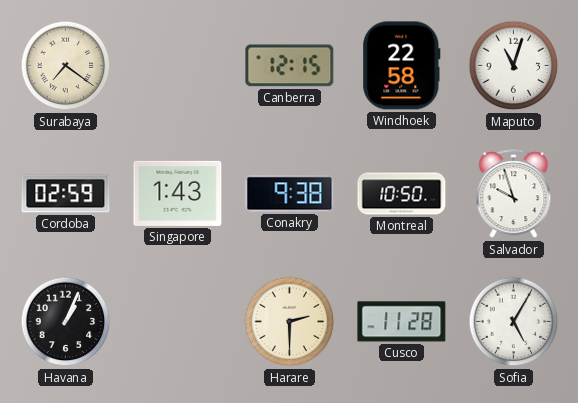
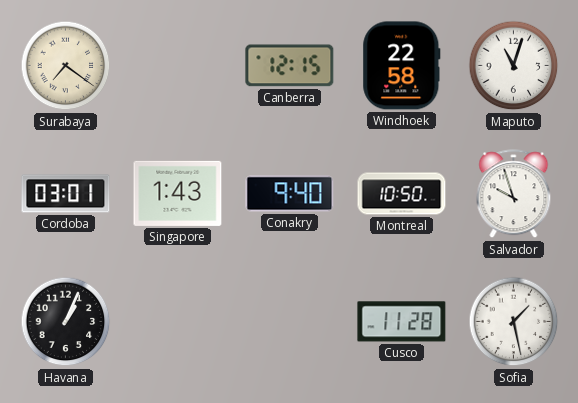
Cordoba: 02:59 -> 03:01
Conakry: 9:38 -> 9:40
Harare: 2:30 -> none
Sofia: 5:05 -> 1:28
